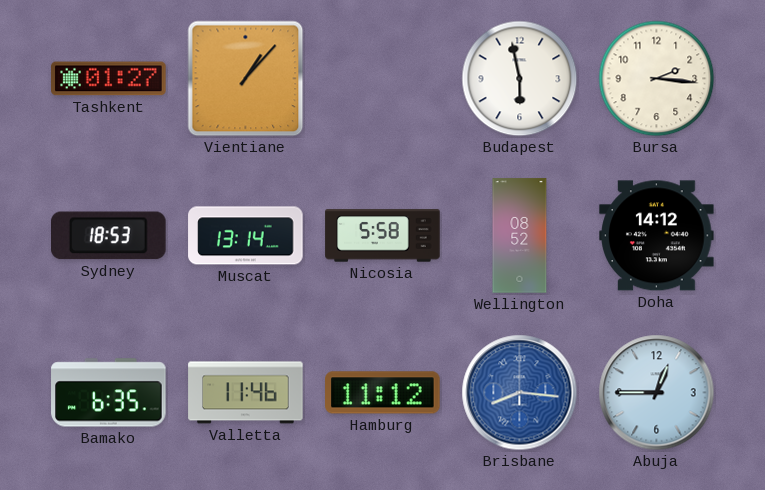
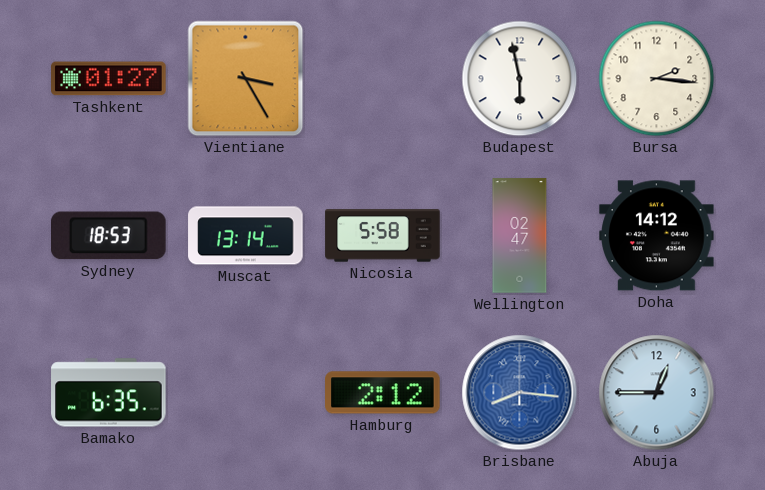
Vientiane: 1:07 -> 3:25
Wellington: 08:52 -> 02:47
Valletta: 11:46 -> none
Hamburg: 11:12 -> 2:12
